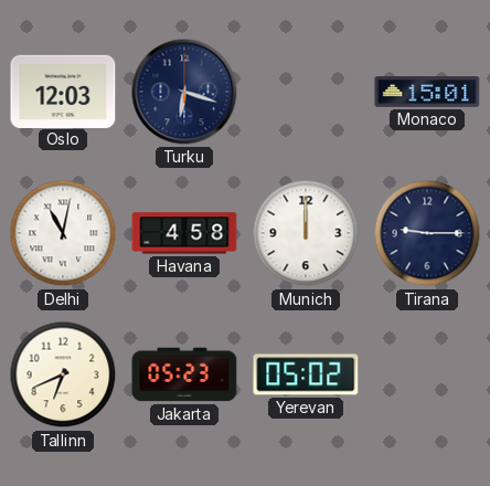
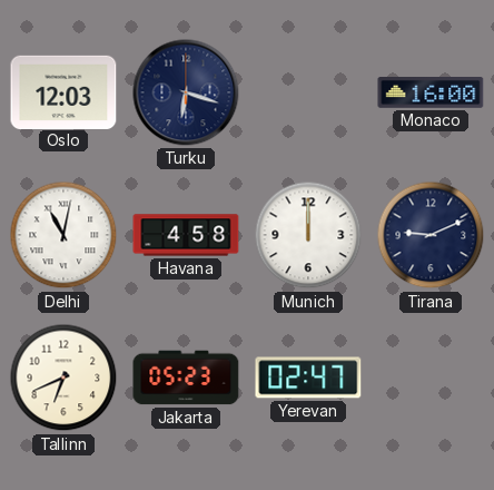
Monaco: 15:01 -> 16:00
Tirana: 9:15 -> 9:11
Yerevan: 05:02 -> 02:47
